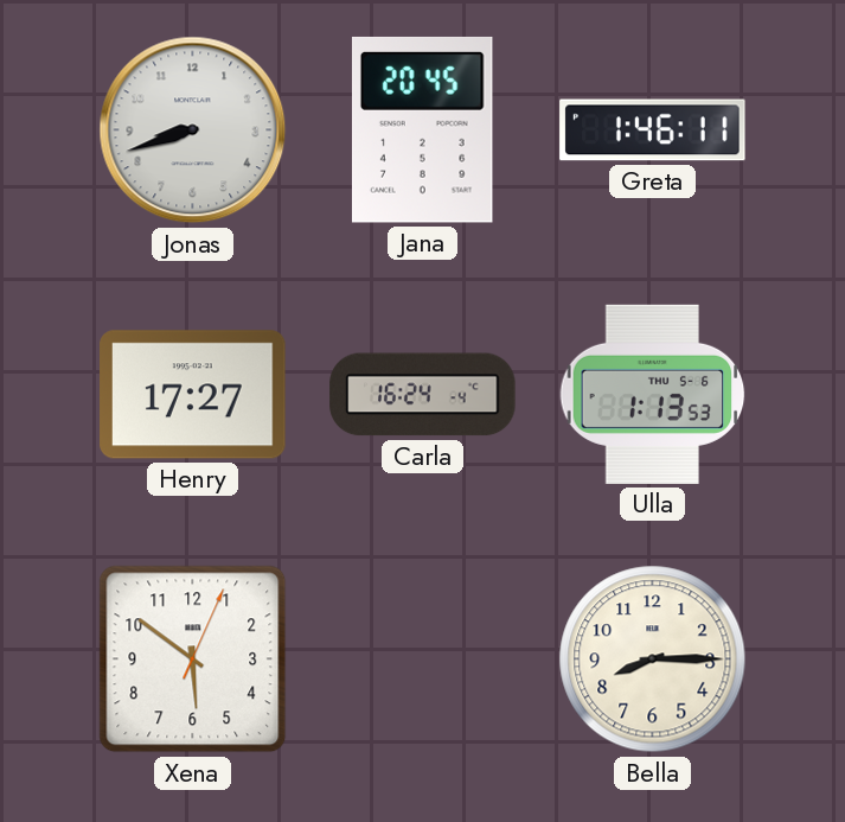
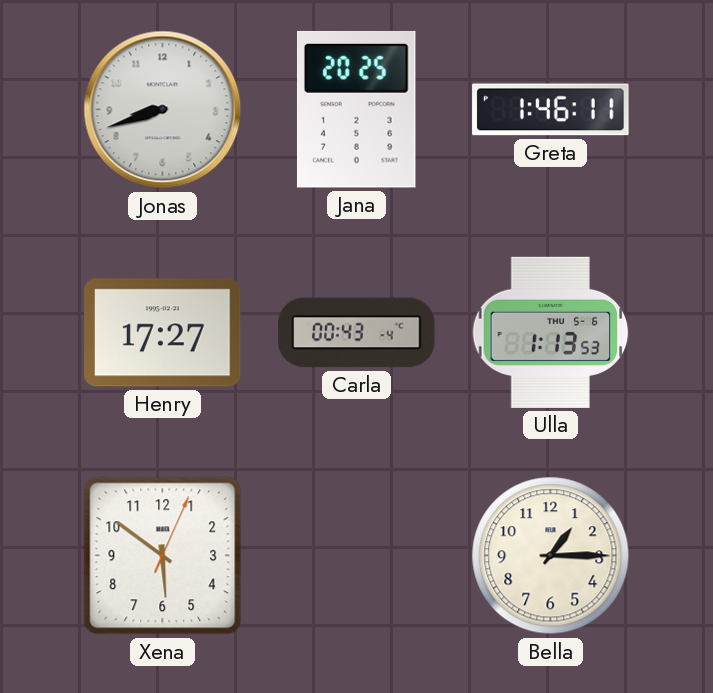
Jana: 20:45 -> 20:25
Carla: 16:24 -> 00:43
Bella: 8:15 -> 1:15
